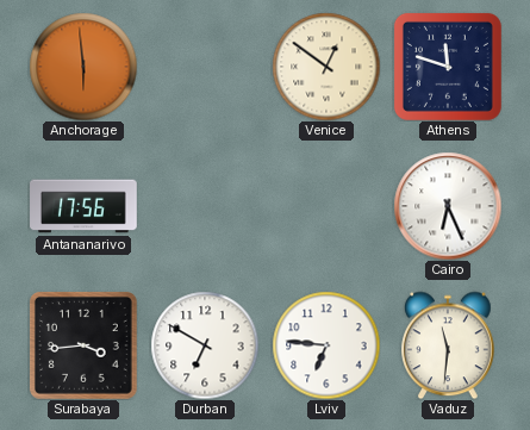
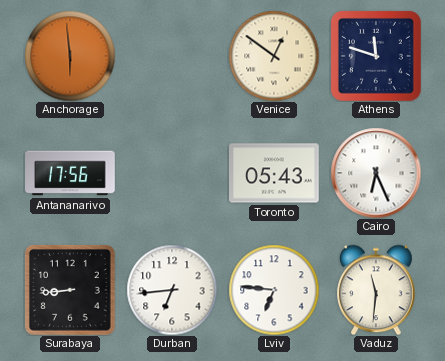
Toronto: none -> 05:43
Surabaya: 3:44 -> 8:44
Durban: 6:50 -> 6:44
